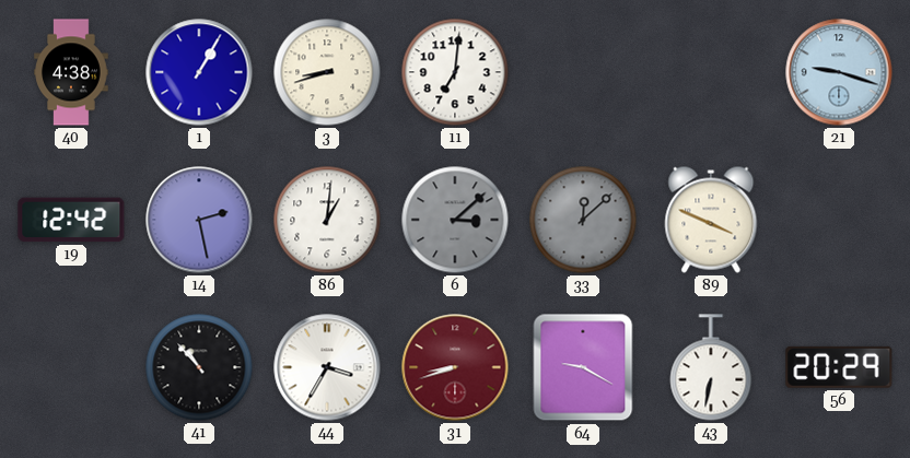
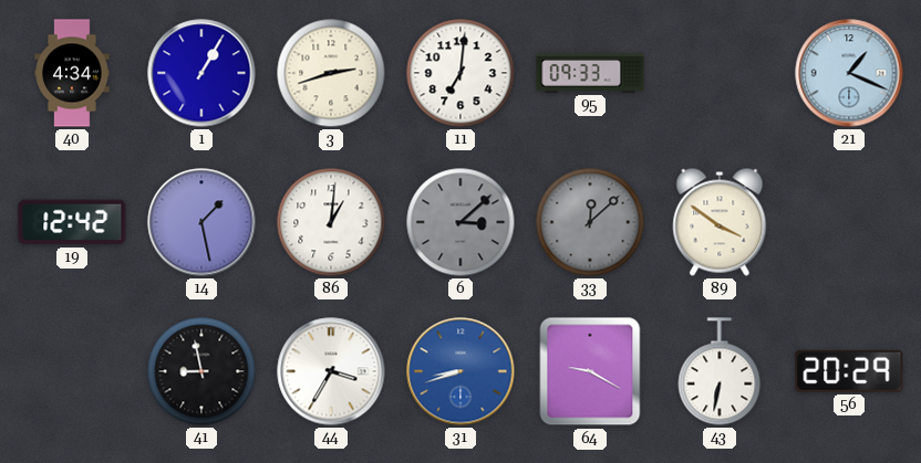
40: 4:38 -> 4:34
3: 8:42 -> 2:42
95: none -> 09:33
21: 9:18 -> 1:19
14: 2:28 -> 1:28
89: 3:49 -> 3:51
41: 10:53 -> 8:58
31 dial: burgundy -> blue
